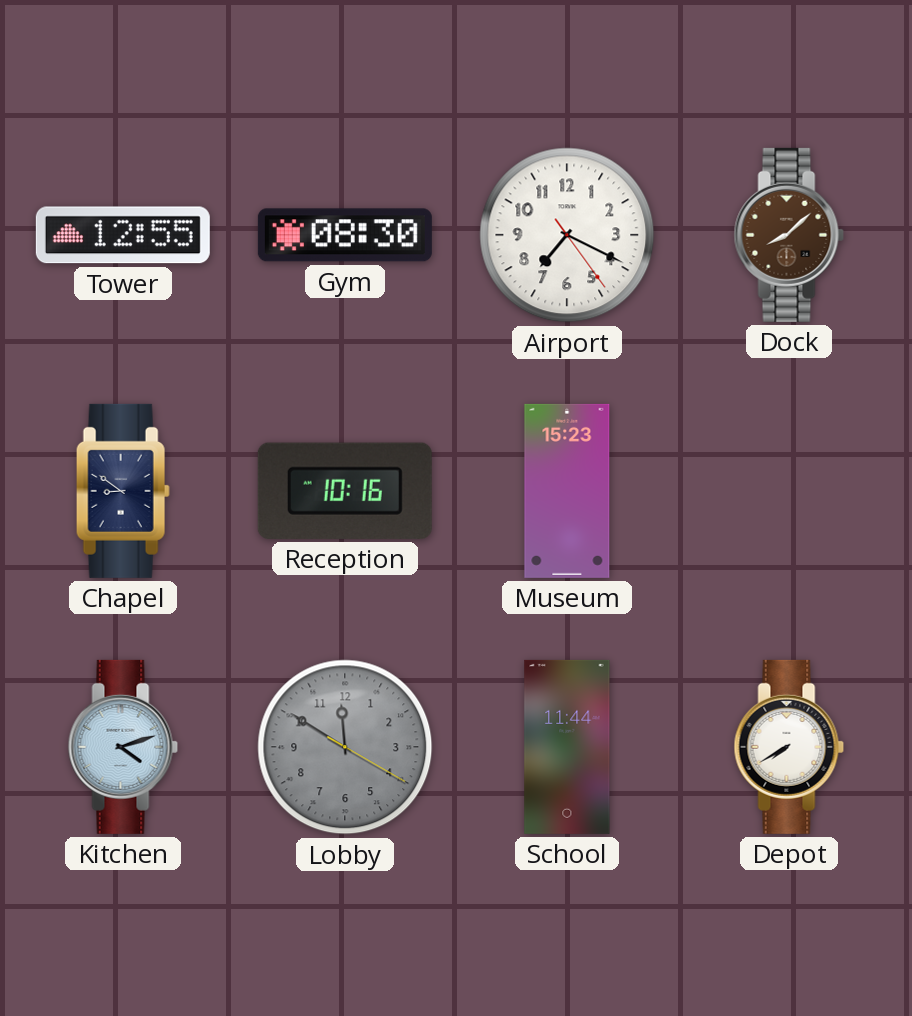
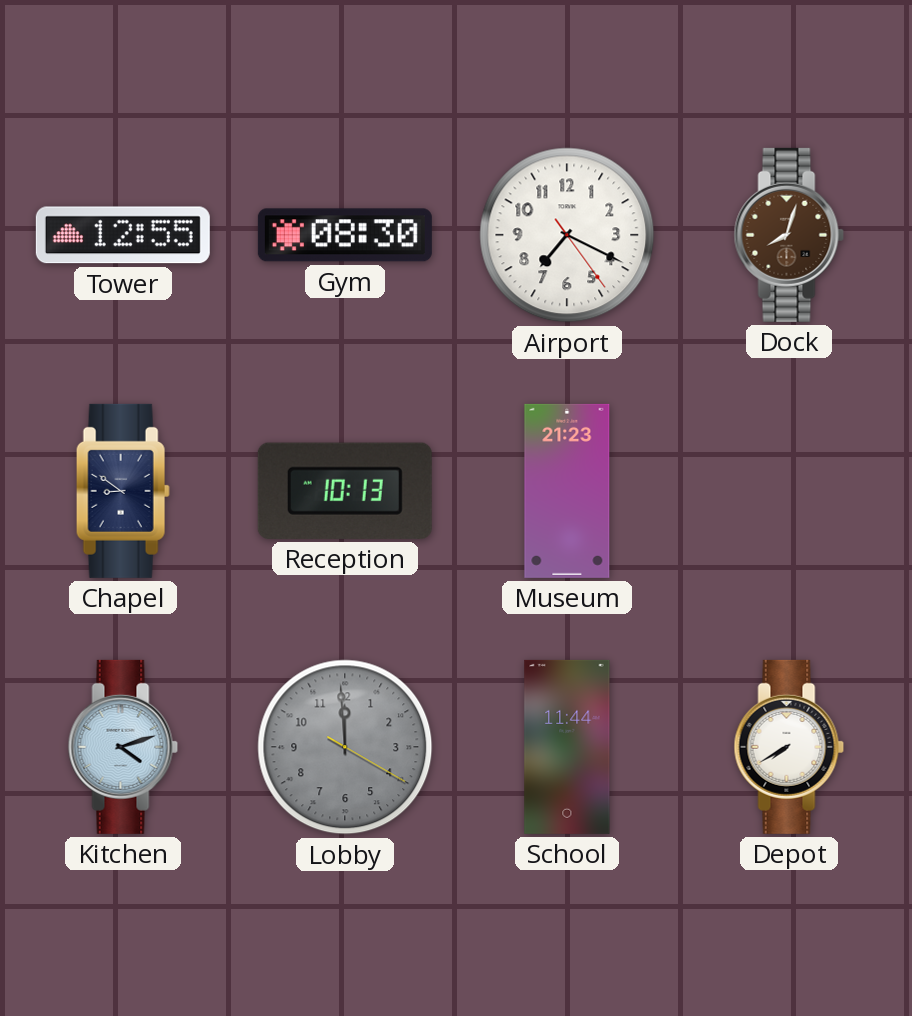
Dock: 8:08 -> 8:03
Reception: 10:16 -> 10:13
Museum: 15:23 -> 21:23
Lobby: 11:50 -> 11:59
